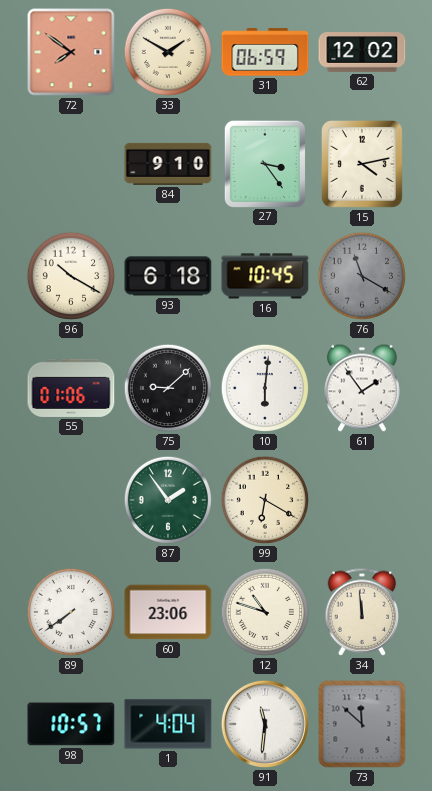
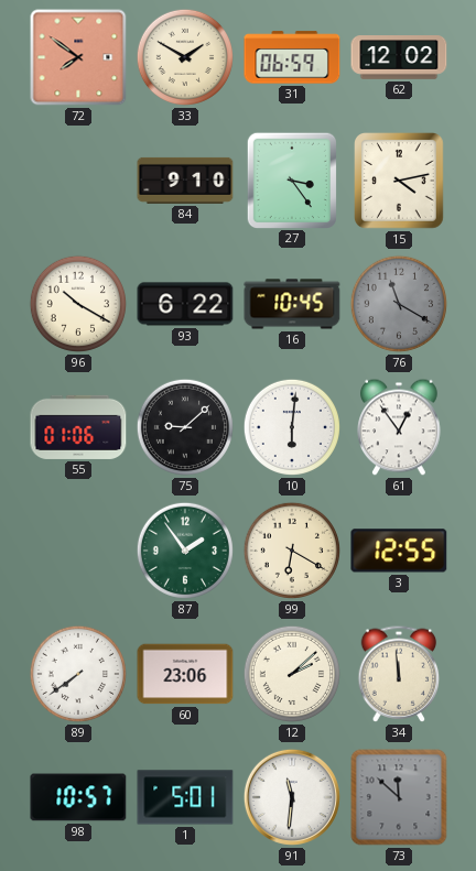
93: 6:18 -> 6:22
61: 1:54 -> 12:54
3: none -> 12:55
12: 10:48 -> 2:08
1: 4:04 -> 5:01
